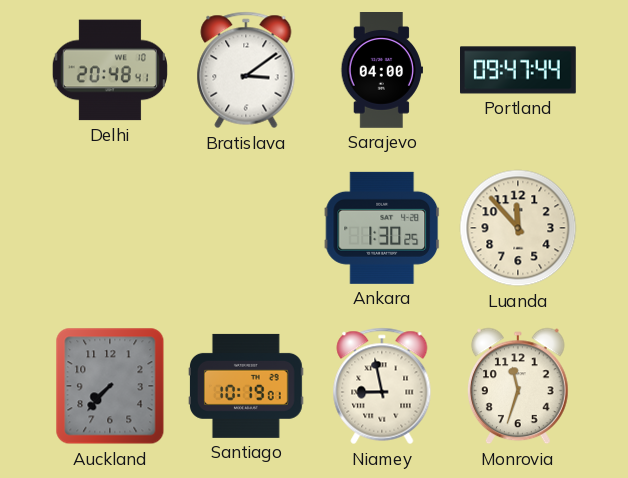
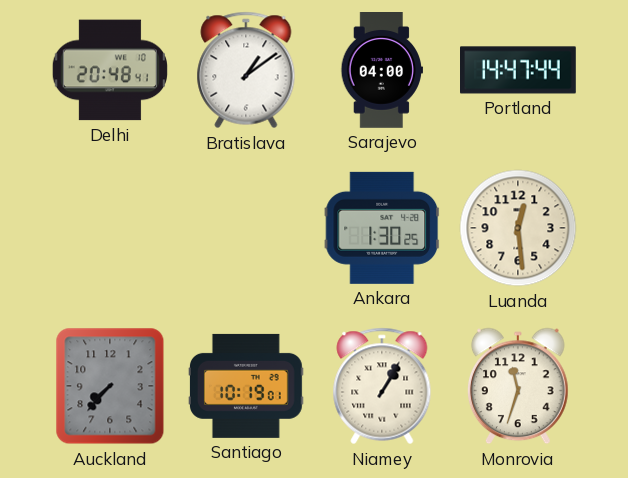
Bratislava: 3:09 -> 1:09
Portland: 09:47 -> 14:47
Luanda: 11:53 -> 12:29
Niamey: 8:58 -> 1:05
